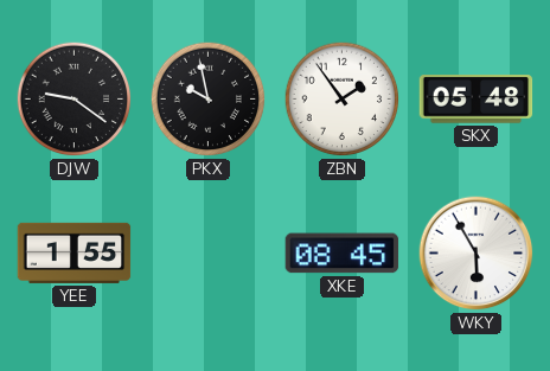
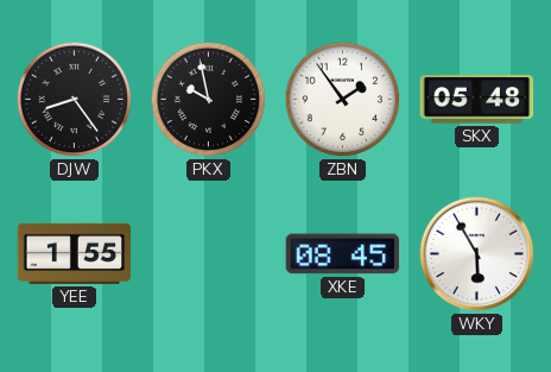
DJW: 9:21 -> 8:24
